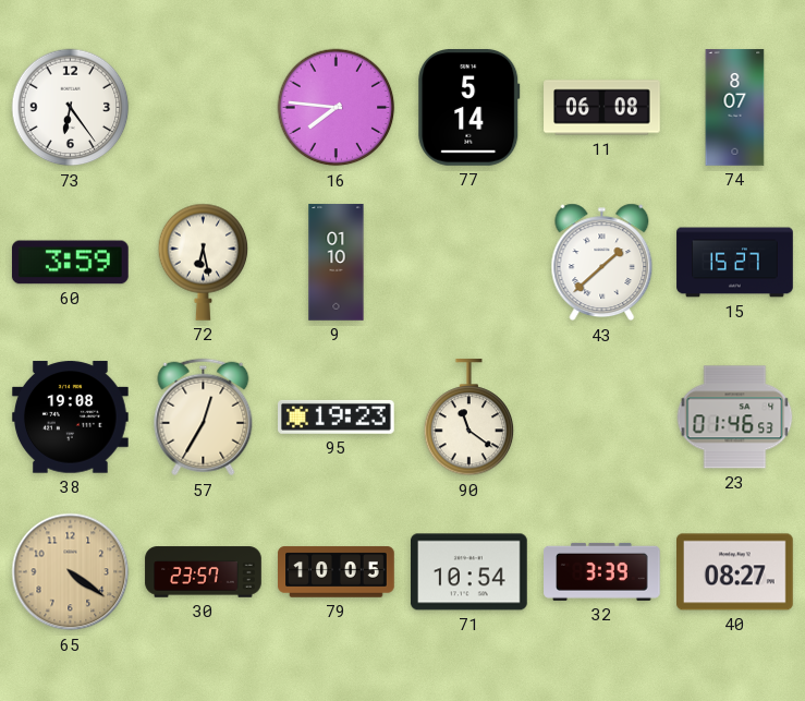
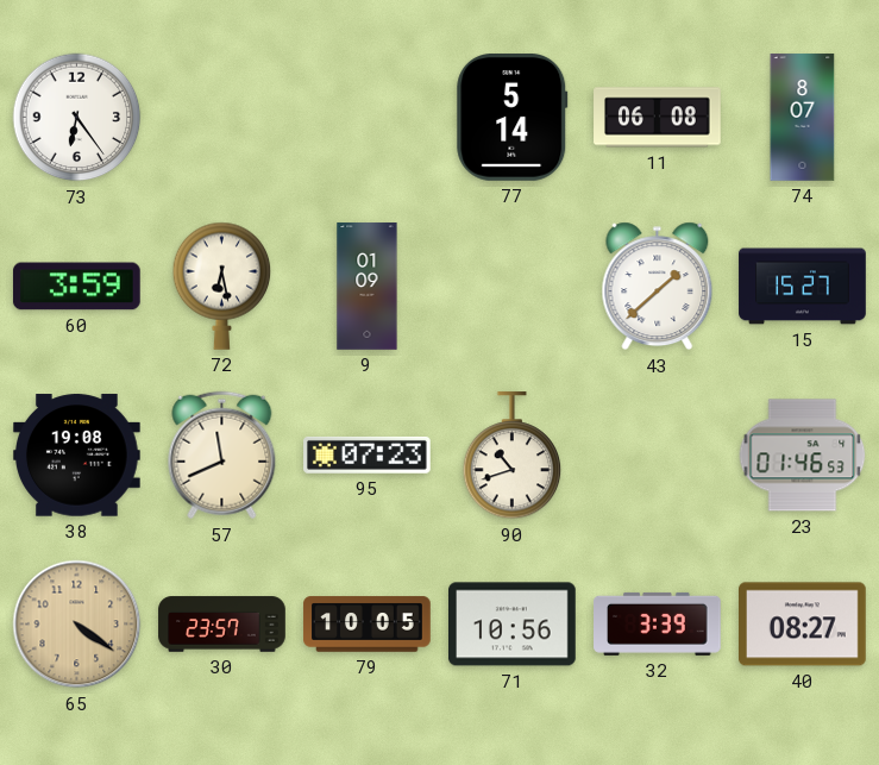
16: 7:46 -> none
9: 01:10 -> 01:09
57: 12:35 -> 11:41
95: 19:23 -> 07:23
90: 11:21 -> 10:42
71: 10:54 -> 10:56
